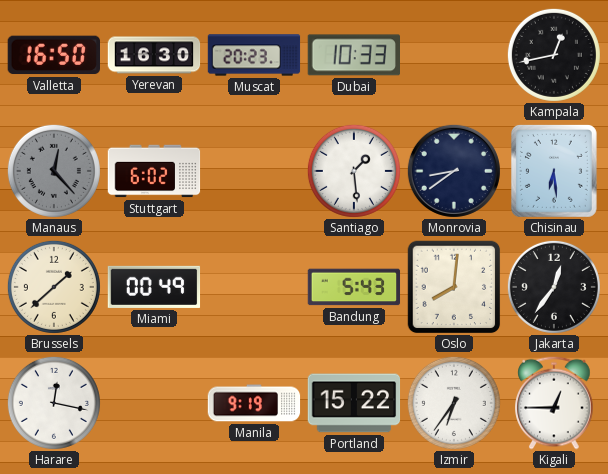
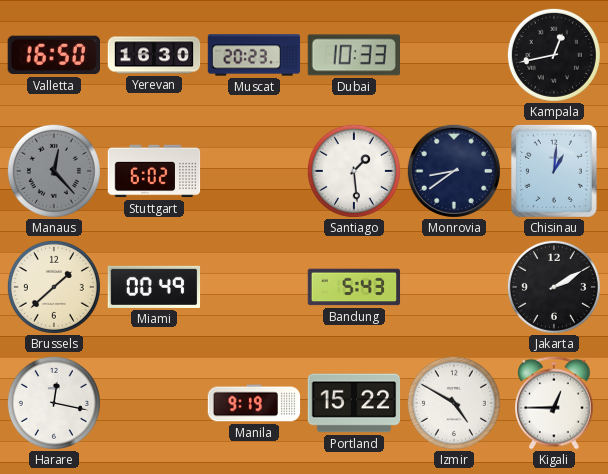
Chisinau: 6:29 -> 1:01
Oslo: 8:01 -> none
Jakarta: 12:36 -> 2:10
Izmir: 6:36 -> 4:50
